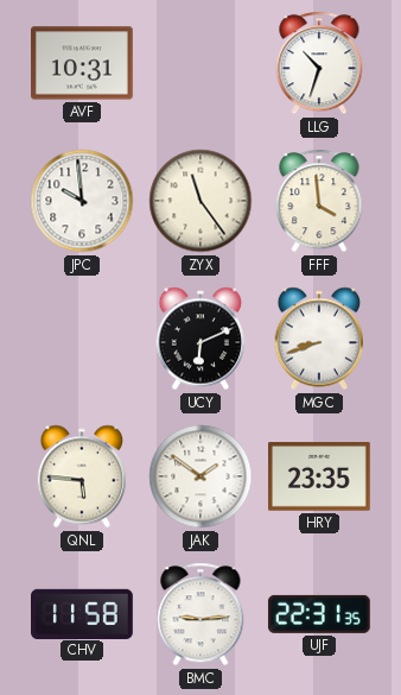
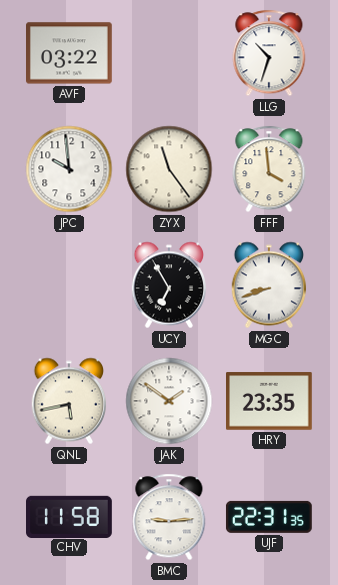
AVF: 10:31 -> 03:22
UCY: 6:11 -> 6:55
QNL: 5:46 -> 5:43
